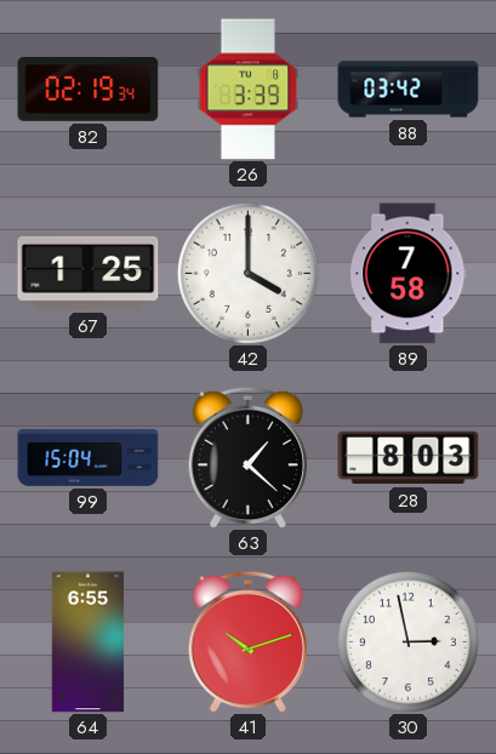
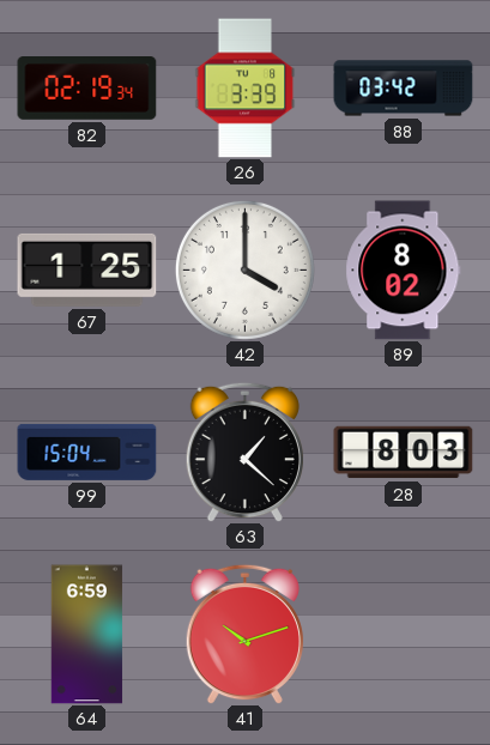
89: 7:58 -> 8:02
64: 6:55 -> 6:59
30: 2:58 -> none
